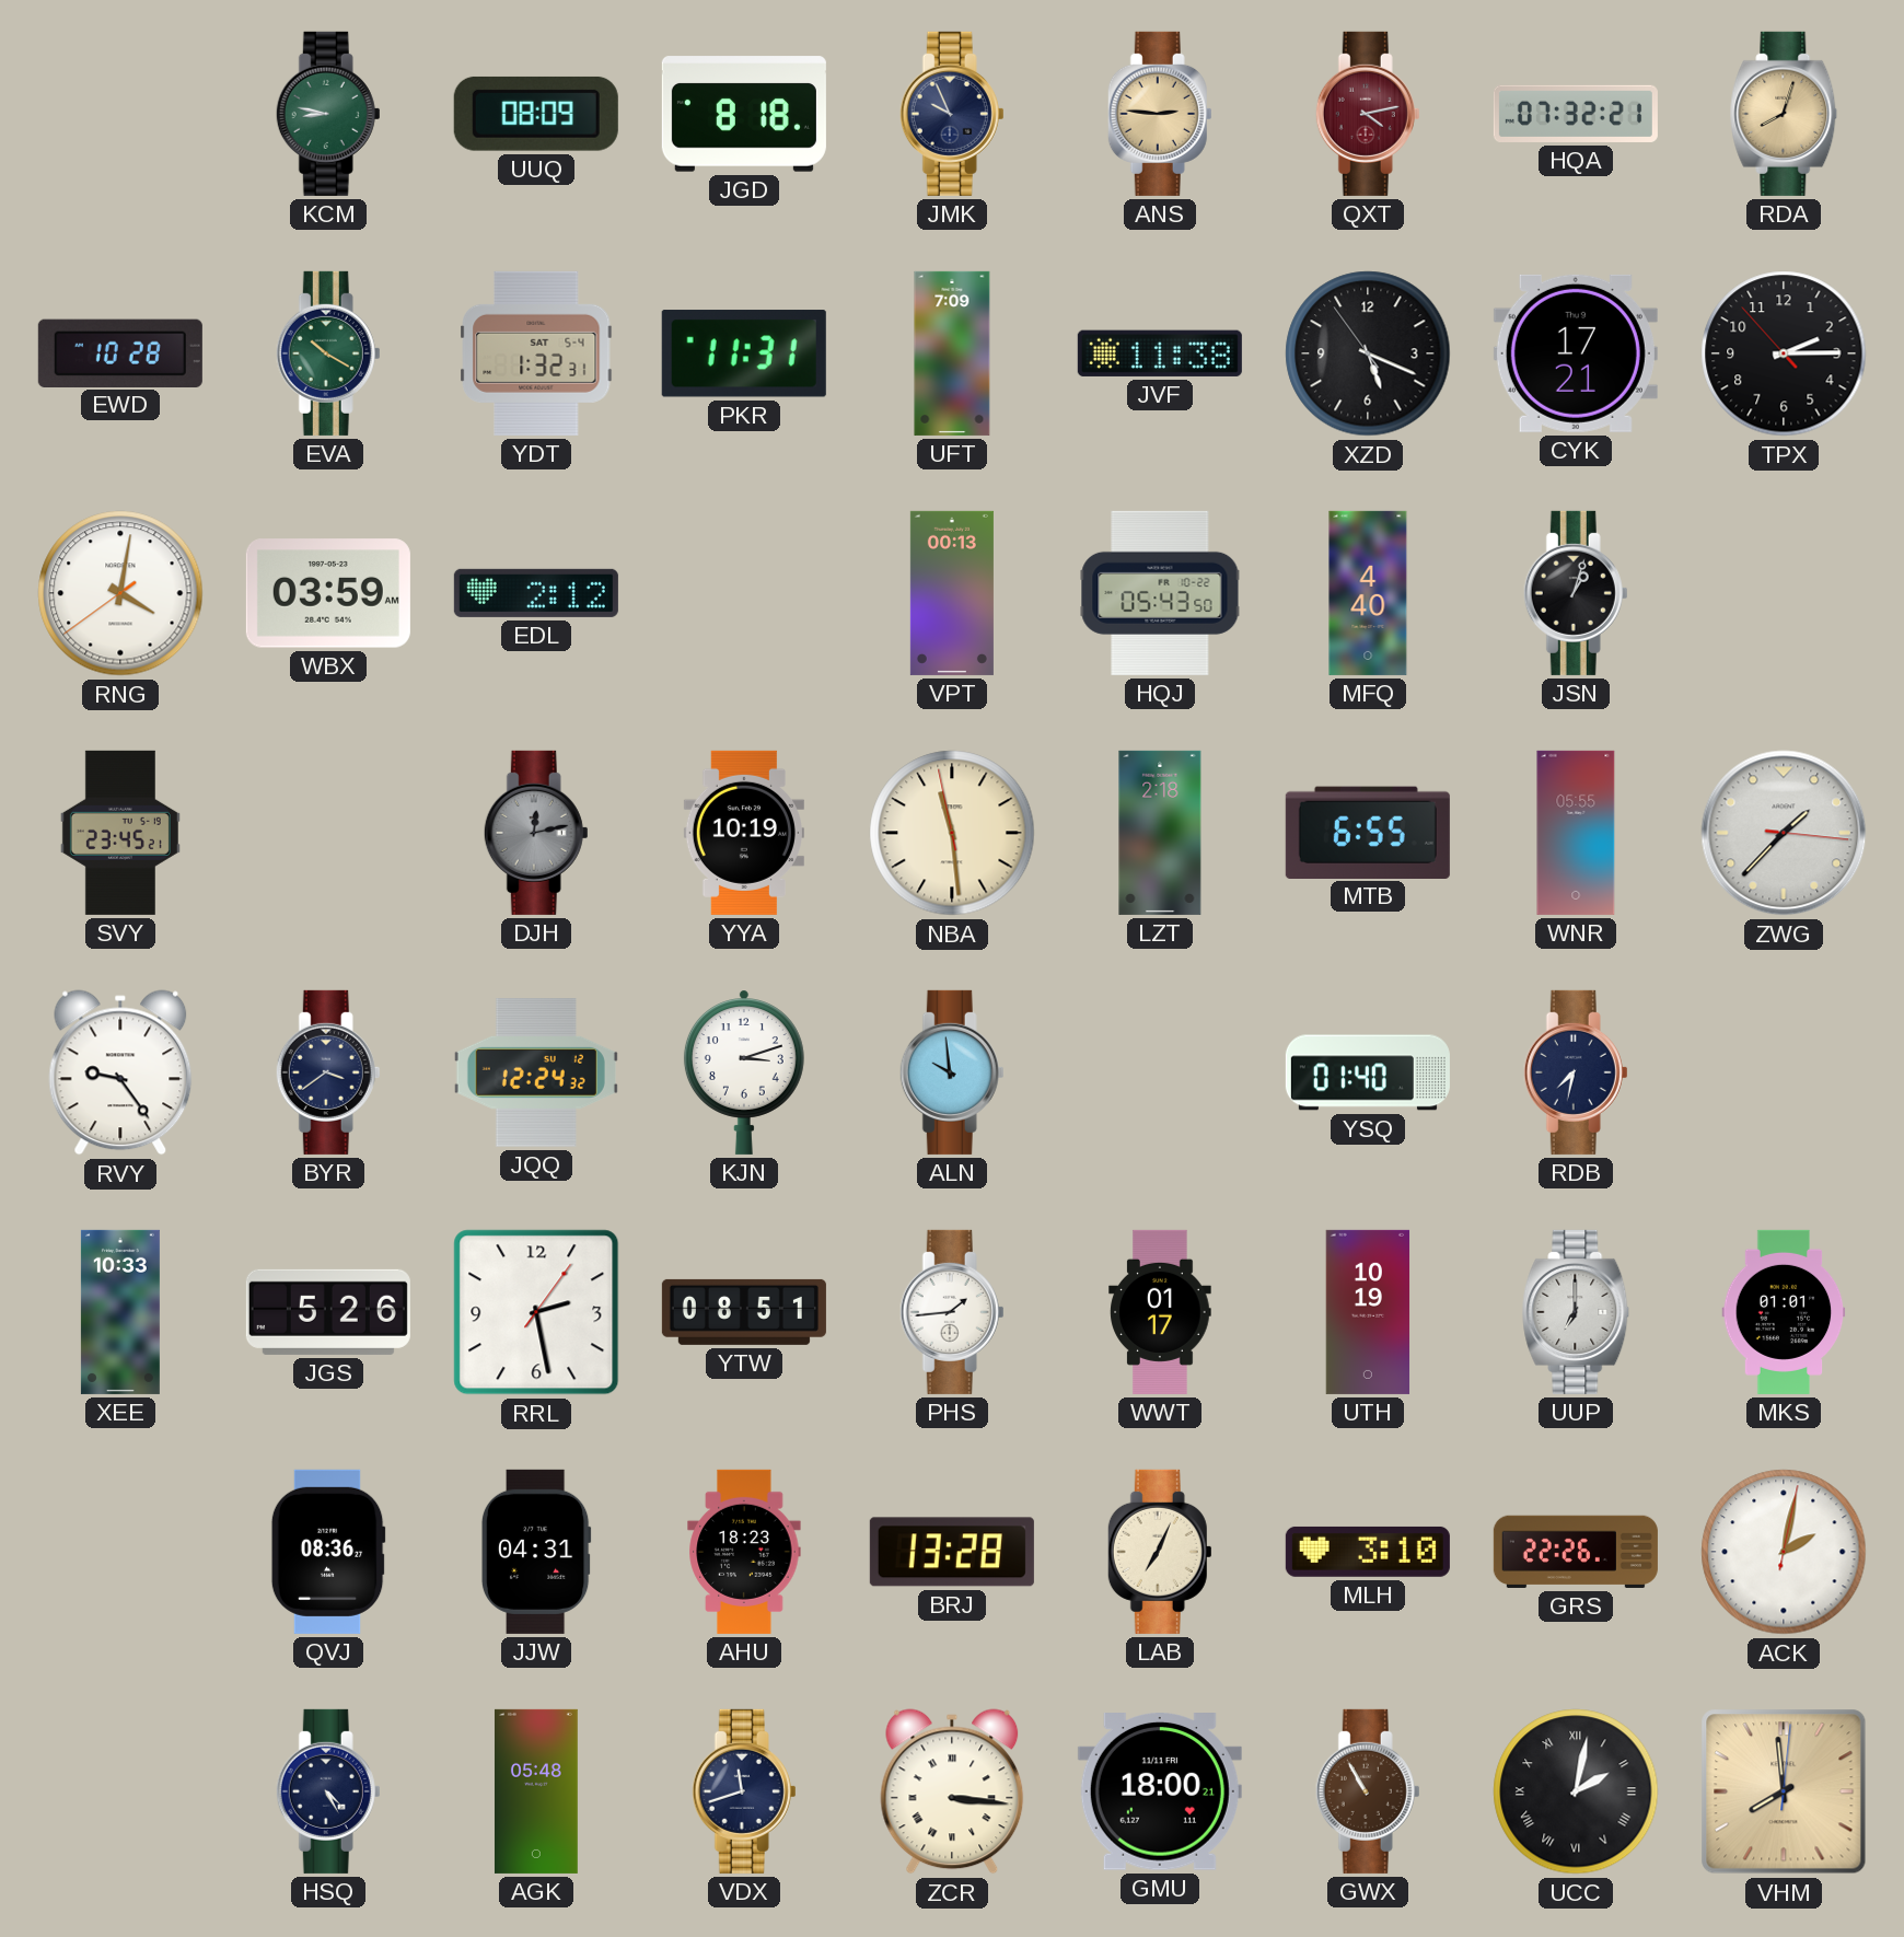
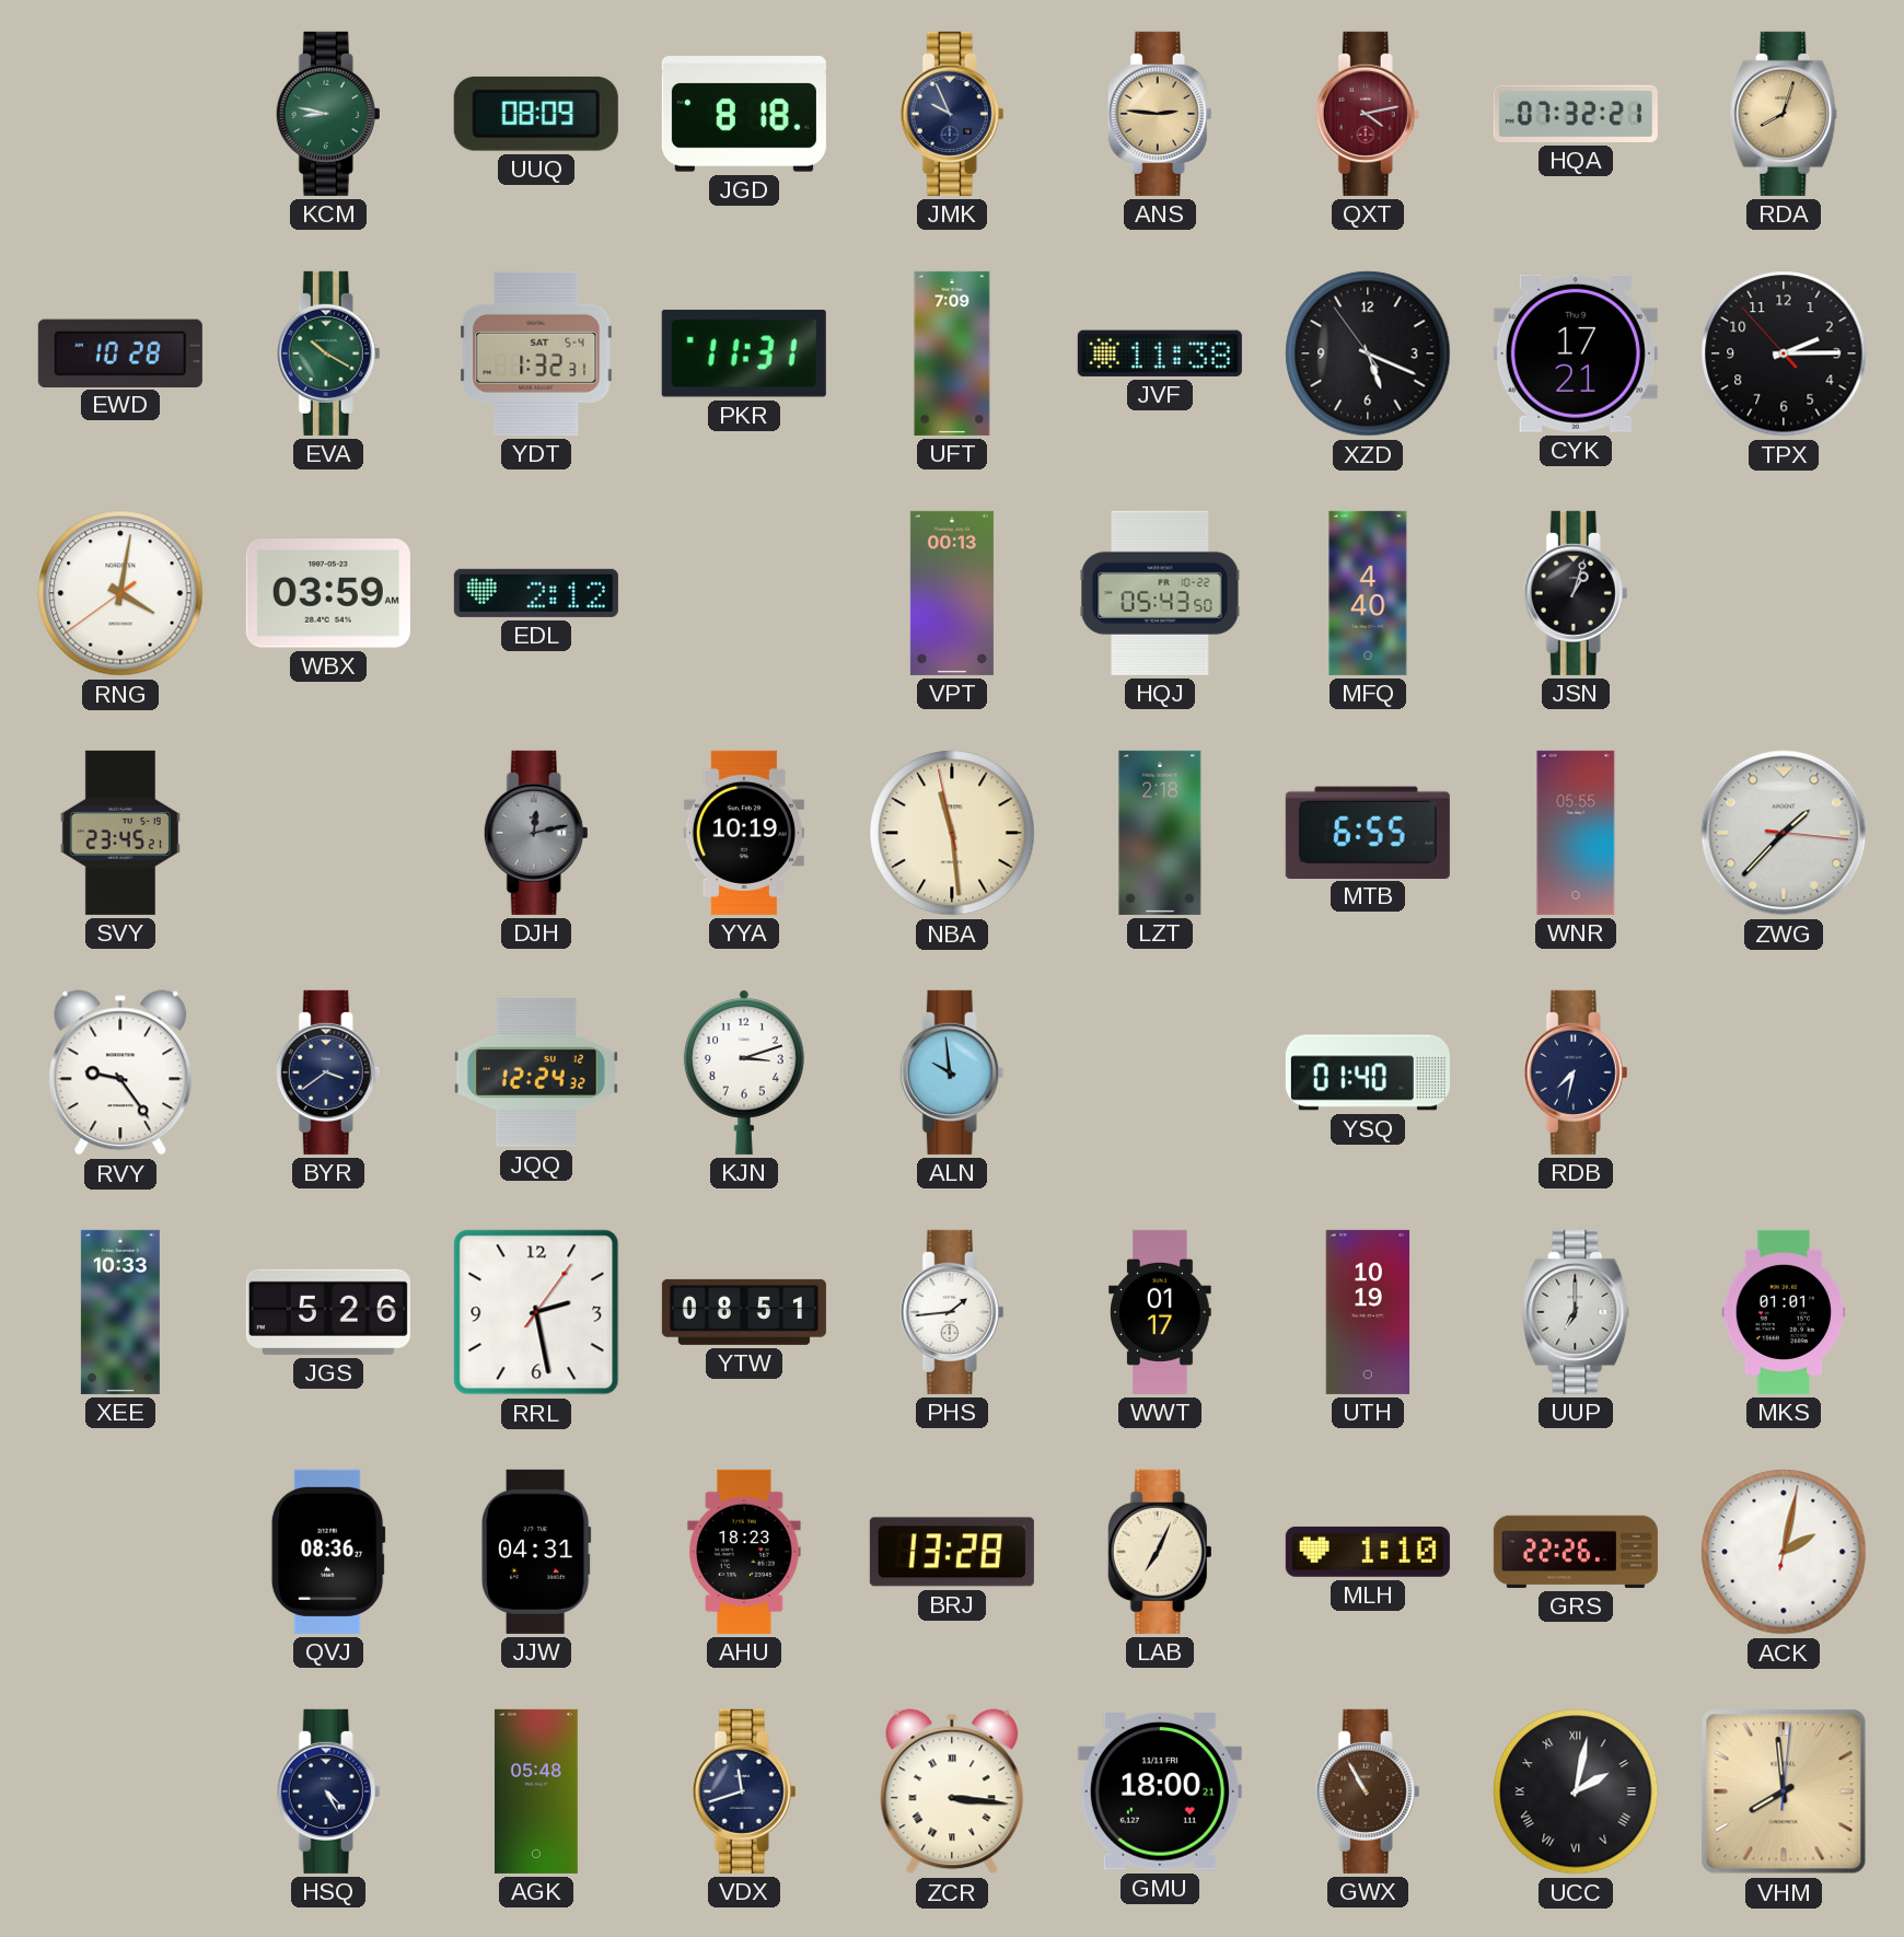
MLH: 3:10 -> 1:10
